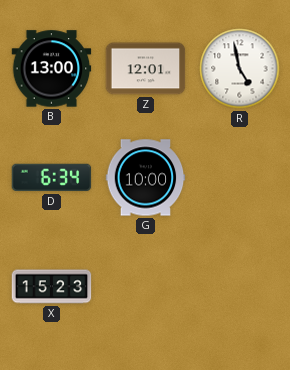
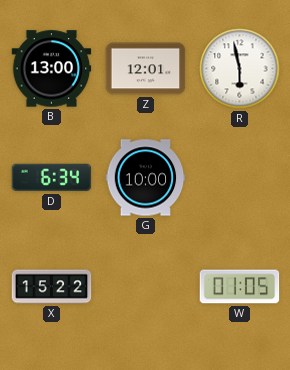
R: 4:58 -> 5:58
X: 15:23 -> 15:22
W: none -> 01:05
